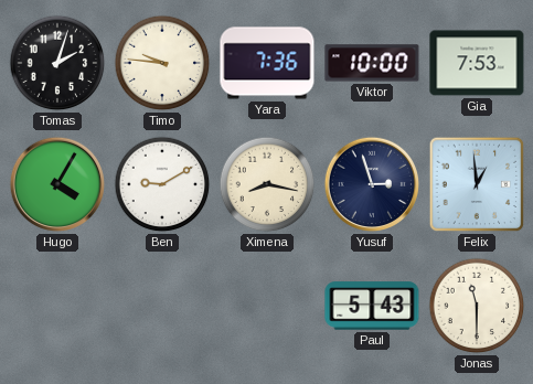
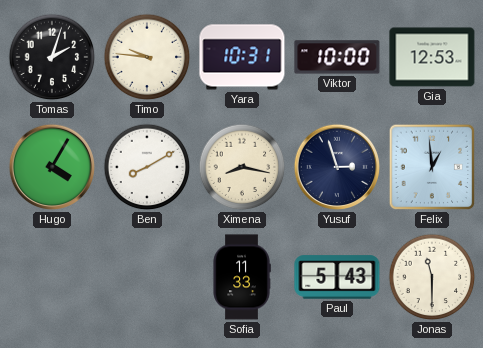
Yara: 7:36 -> 10:31
Gia: 7:53 -> 12:53
Ben: 9:10 -> 8:10
Sofia: none -> 11:33
